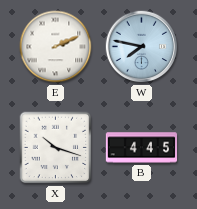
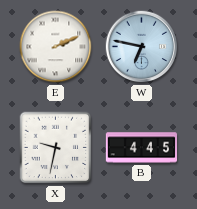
W: 7:47 -> 6:47
X: 10:18 -> 9:32
